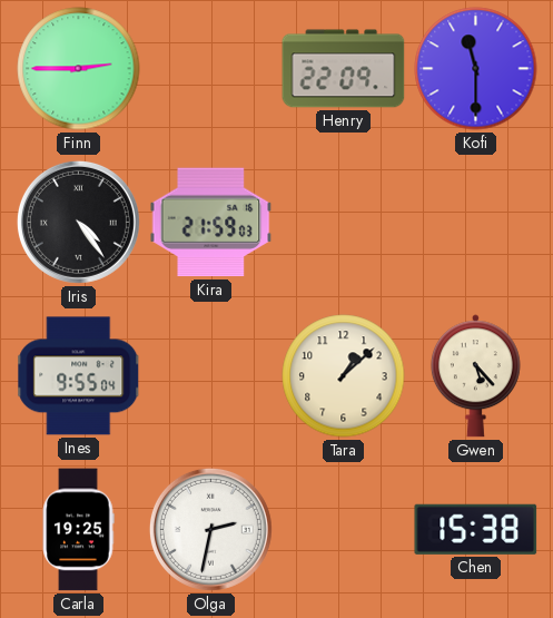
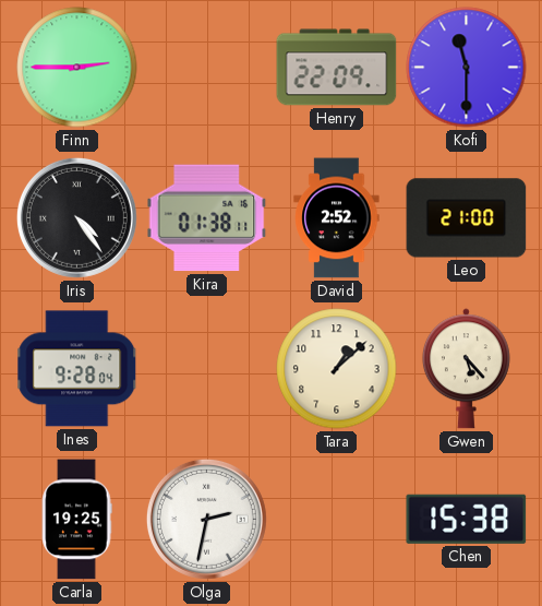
Kira: 21:59 -> 01:38
David: none -> 2:52
Leo: none -> 21:00
Ines: 9:55 -> 9:28
